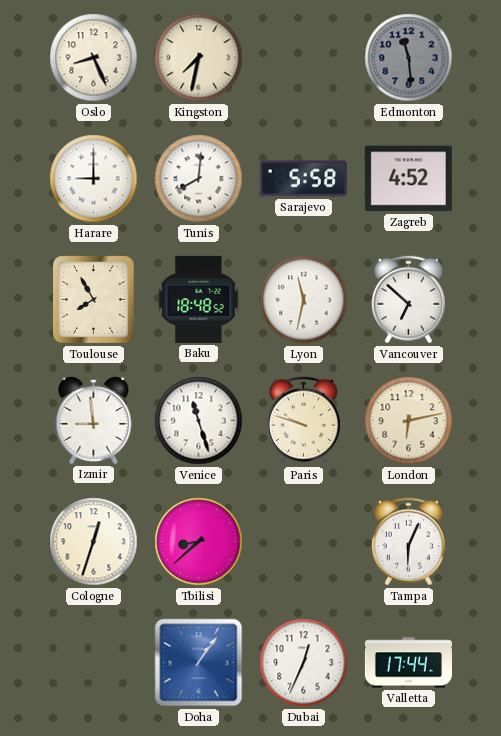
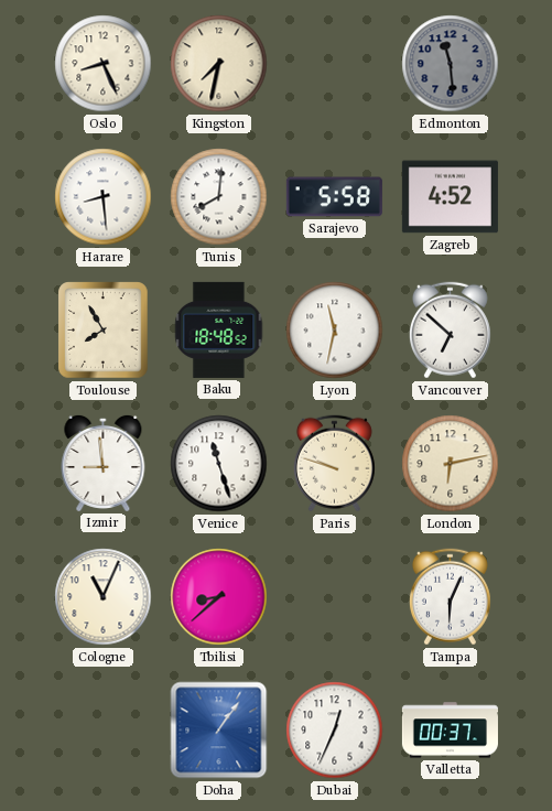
Harare: 9:00 -> 8:29
Cologne: 12:33 -> 11:04
Valletta: 17:44 -> 00:37
